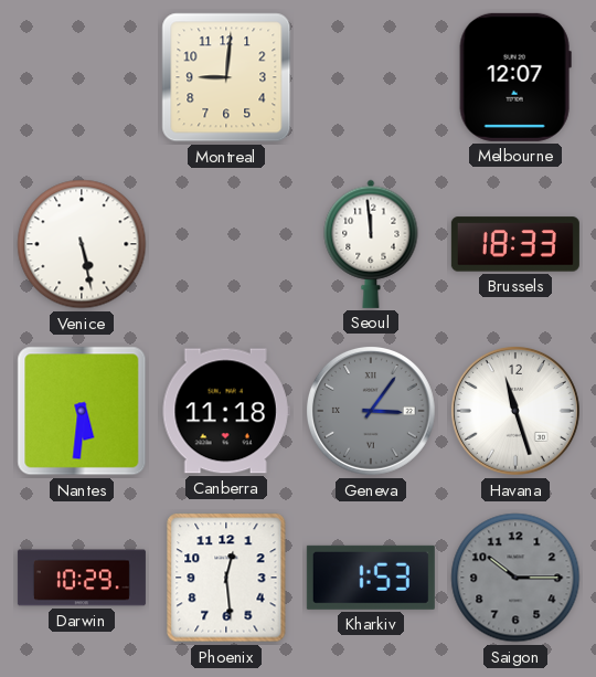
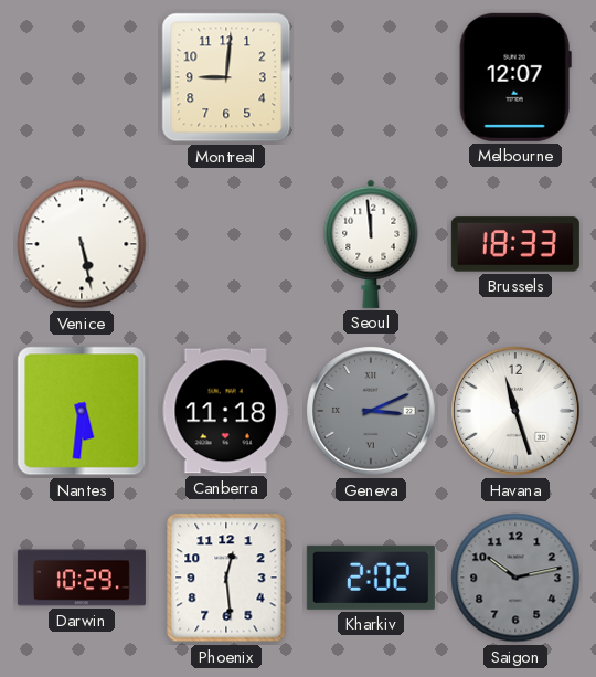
Geneva: 3:06 -> 3:11
Kharkiv: 1:53 -> 2:02
Saigon: 10:15 -> 10:13
